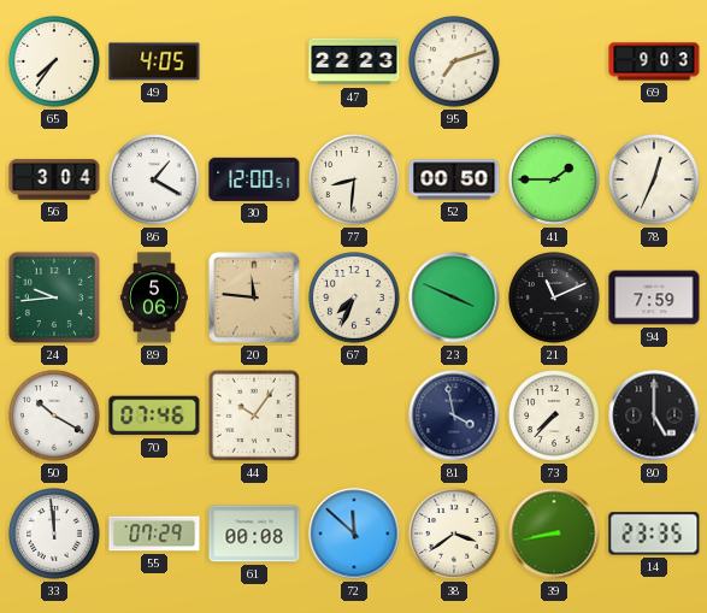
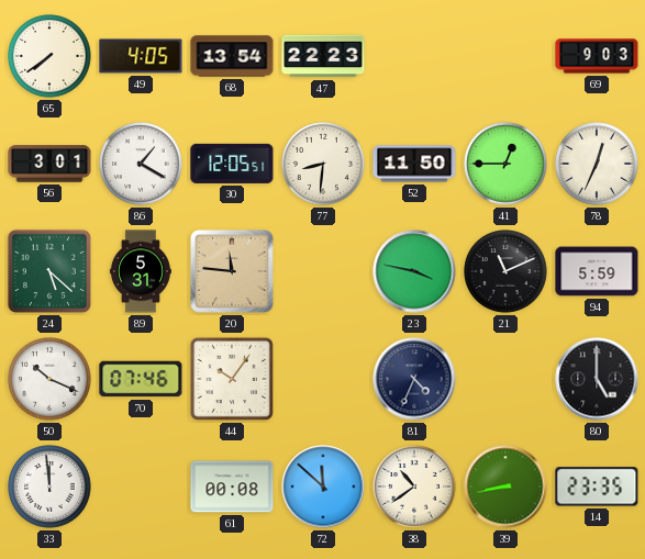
65: 7:36 -> 7:39
68: none -> 13:54
95: 7:12 -> none
56: 3:04 -> 3:01
30: 12:00 -> 12:05
52: 00:50 -> 11:50
41: 1:45 -> 12:45
24: 9:44 -> 5:22
89: 5:06 -> 5:31
67: 7:34 -> none
23: 3:49 -> 3:47
94: 7:59 -> 5:59
50: 10:20 -> 10:19
81: 3:58 -> 4:34
73: 7:37 -> none
55: 07:29 -> none
38: 3:39 -> 10:39
